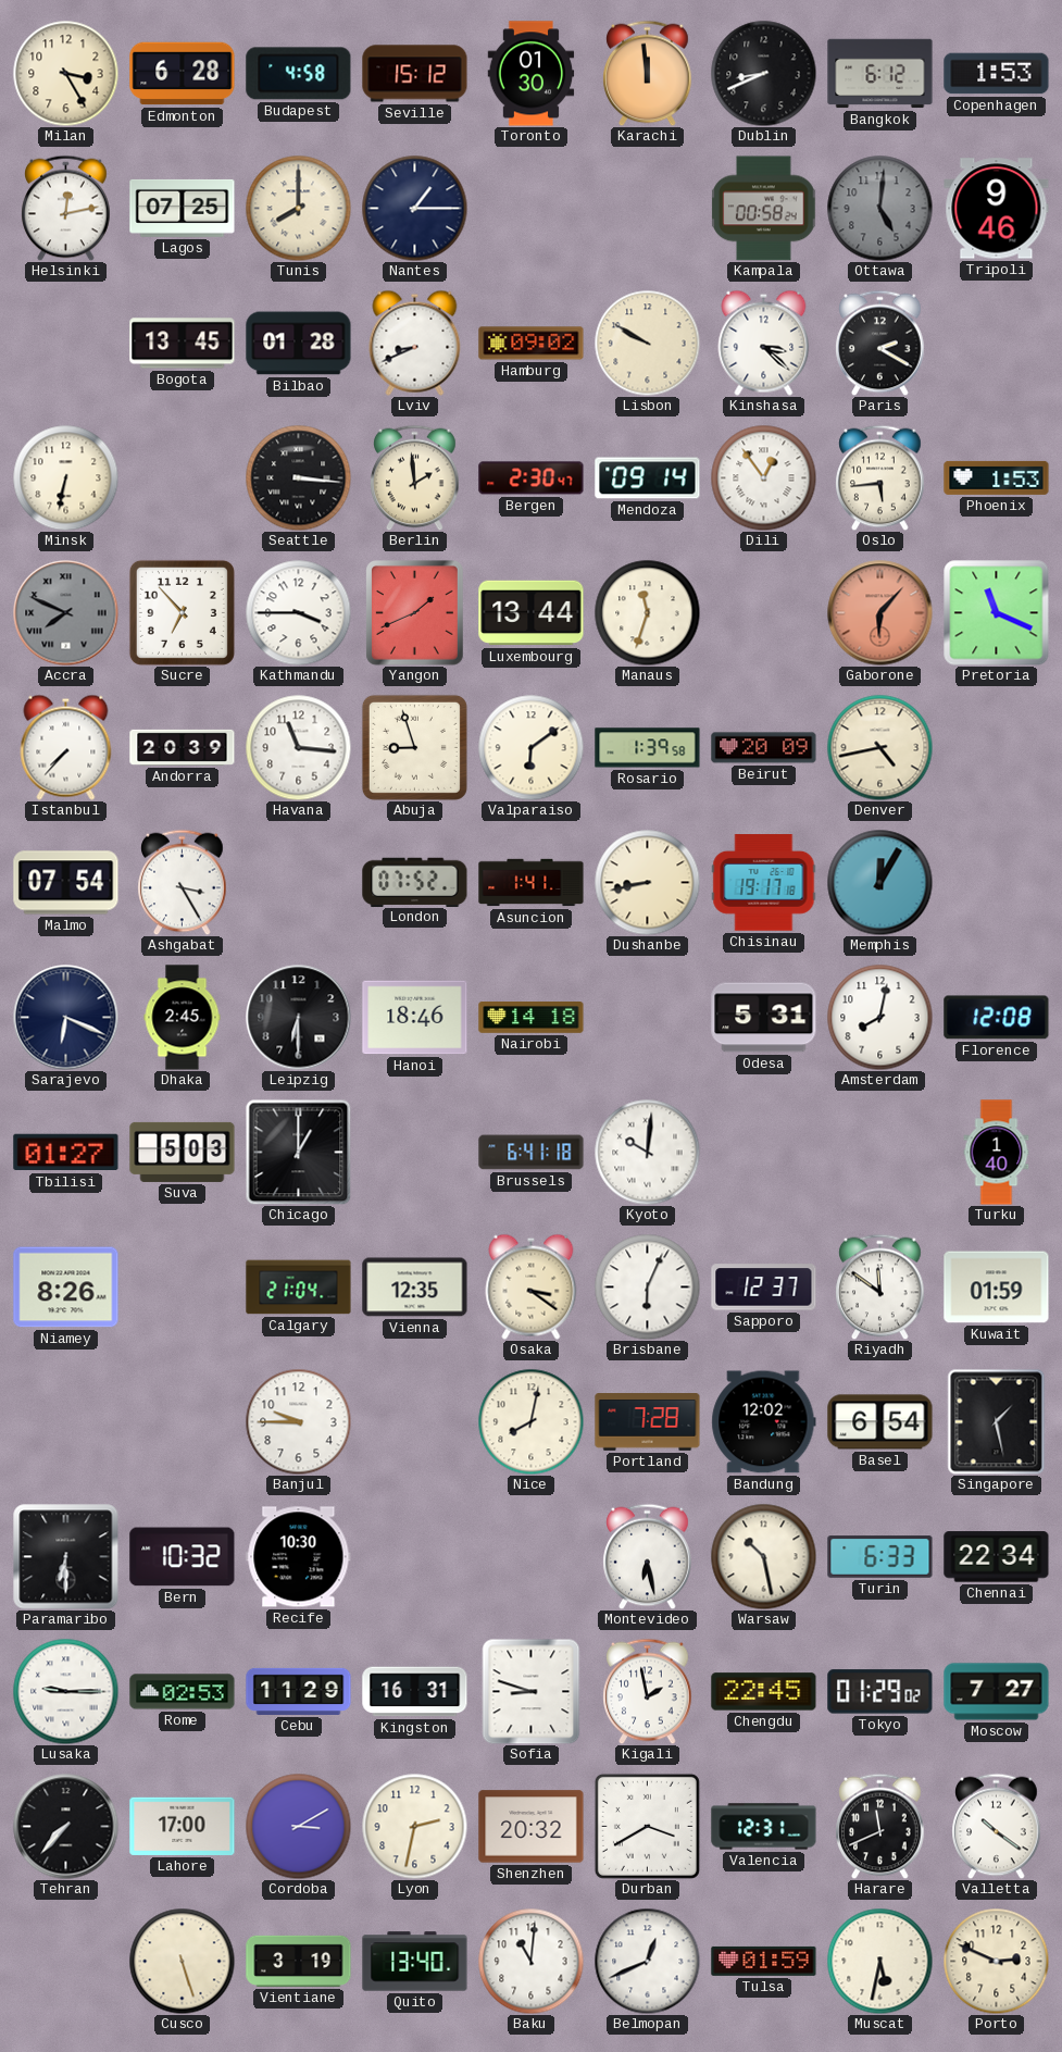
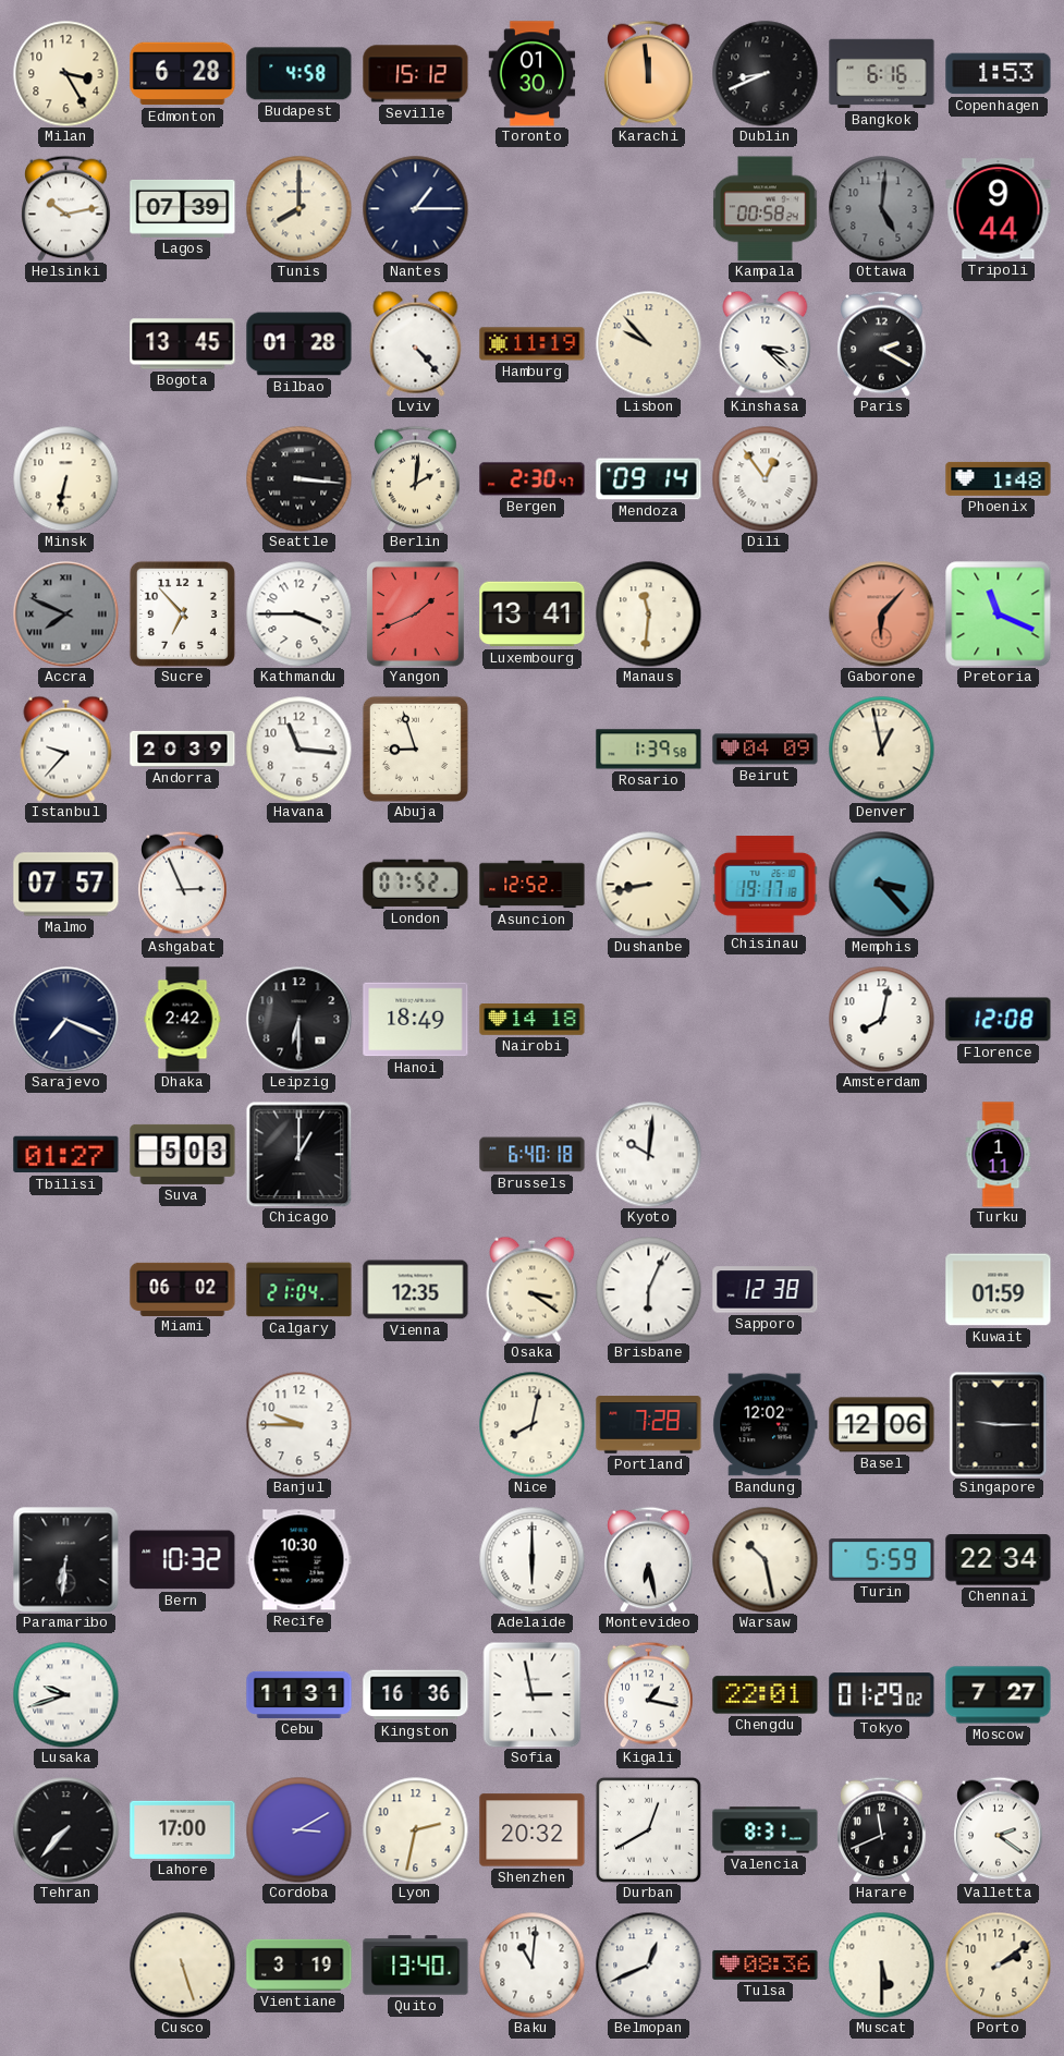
Bangkok: 6:12 -> 6:16
Helsinki: 12:13 -> 10:13
Lagos: 07:25 -> 07:39
Tripoli: 9:46 -> 9:44
Lviv: 8:41 -> 4:23
Hamburg: 09:02 -> 11:19
Lisbon: 9:50 -> 9:53
Berlin: 1:59 -> 2:01
Oslo: 5:44 -> none
Phoenix: 1:53 -> 1:48
Luxembourg: 13:44 -> 13:41
Manaus: 11:33 -> 11:31
Istanbul: 7:37 -> 9:37
Valparaiso: 6:09 -> none
Beirut: 20:09 -> 04:09
Denver: 4:43 -> 12:58
Malmo: 07:54 -> 07:57
Ashgabat: 3:25 -> 2:56
Asuncion: 1:41 -> 12:52
Memphis: 12:05 -> 3:23
Sarajevo: 6:19 -> 7:19
Dhaka: 2:45 -> 2:42
Hanoi: 18:46 -> 18:49
Odesa: 5:31 -> none
Brussels: 6:41 -> 6:40
Turku: 1:40 -> 1:11
Niamey: 8:26 -> none
Miami: none -> 06:02
Sapporo: 12:37 -> 12:38
Riyadh: 11:51 -> none
Basel: 6:54 -> 12:06
Singapore: 1:28 -> 9:15
Paramaribo: 6:30 -> 6:31
Adelaide: none -> 6:00
Turin: 6:33 -> 5:59
Lusaka: 9:15 -> 9:42
Rome: 02:53 -> none
Cebu: 11:29 -> 11:31
Kingston: 16:31 -> 16:36
Sofia: 8:48 -> 2:58
Kigali: 1:58 -> 1:17
Chengdu: 22:45 -> 22:01
Durban: 3:40 -> 12:40
Valencia: 12:31 -> 8:31
Valletta: 10:21 -> 2:21
Tulsa: 01:59 -> 08:36
Muscat: 5:32 -> 5:30
Porto: 2:49 -> 2:09
